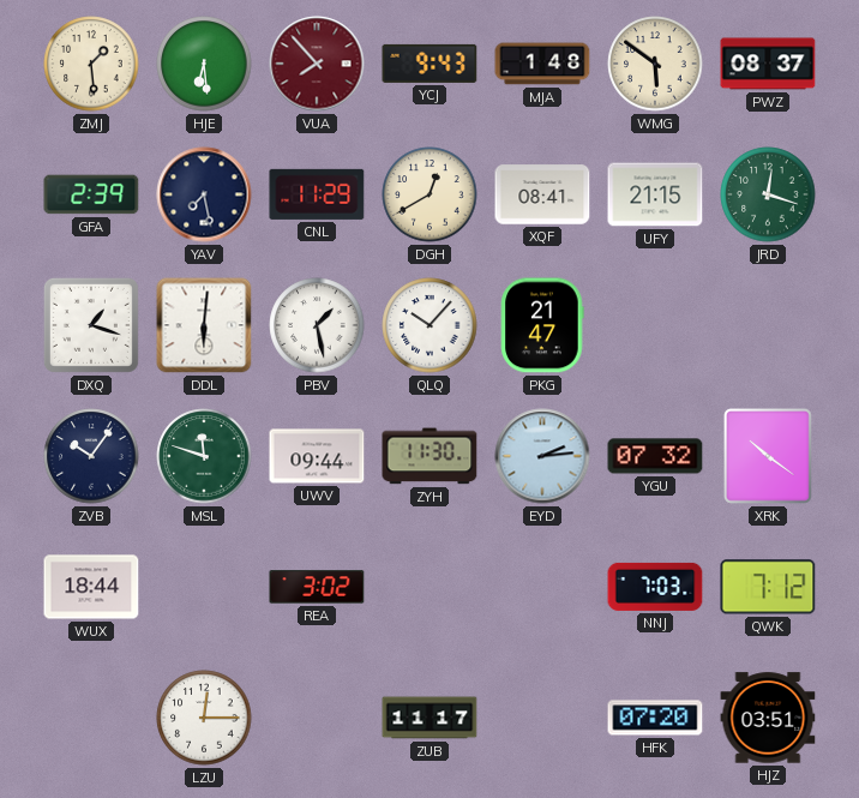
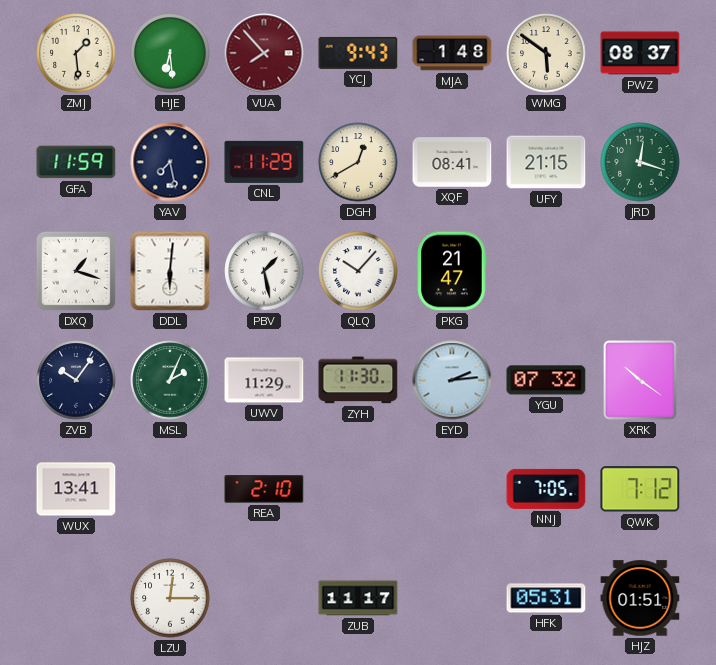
GFA: 2:39 -> 11:59
MSL: 11:48 -> 2:04
UWV: 09:44 -> 11:29
WUX: 18:44 -> 13:41
REA: 3:02 -> 2:10
NNJ: 7:03 -> 7:05
HFK: 07:20 -> 05:31
HJZ: 03:51 -> 01:51
